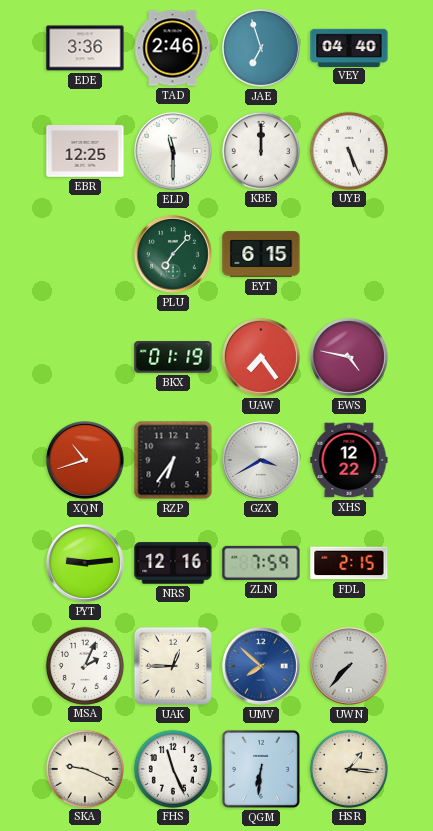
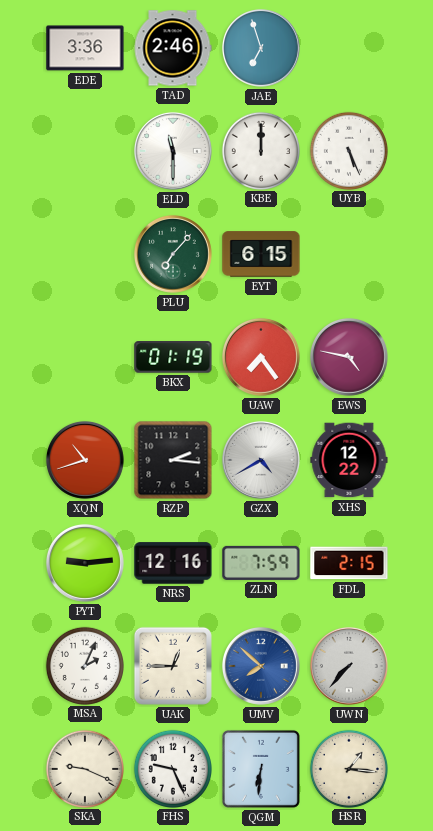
VEY: 04:40 -> none
EBR: 12:25 -> none
RZP: 6:36 -> 2:16
GZX: 3:40 -> 4:40
FHS: 11:26 -> 9:26
